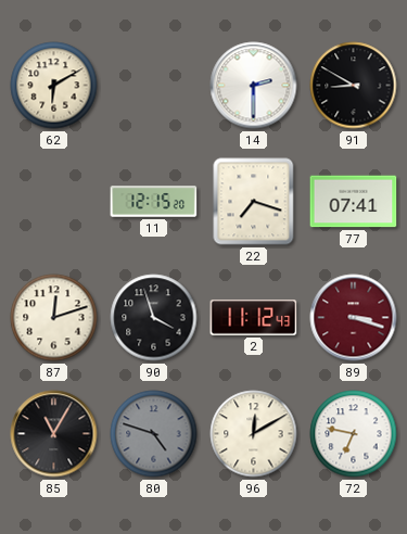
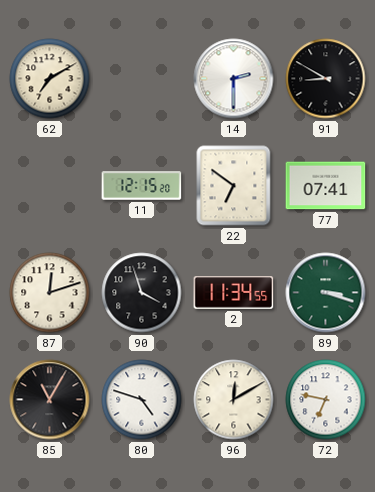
62: 6:10 -> 7:10
22: 7:18 -> 6:51
2: 11:12 -> 11:34
89 dial: burgundy -> green
80 dial: grey -> white
